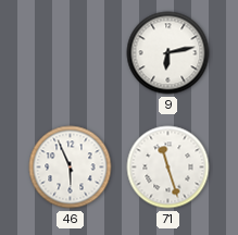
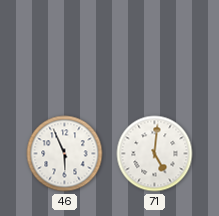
9: 6:13 -> none
71: 11:27 -> 5:01
